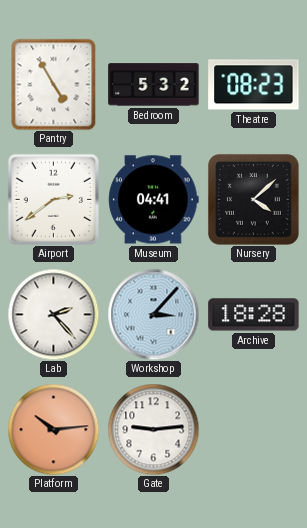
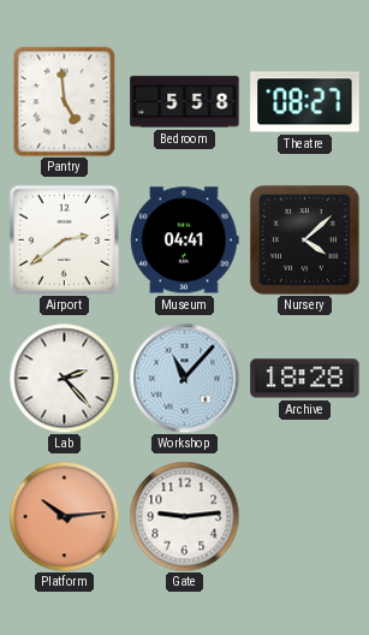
Pantry: 4:55 -> 4:59
Bedroom: 5:32 -> 5:58
Theatre: 08:23 -> 08:27
Workshop: 3:07 -> 11:07
